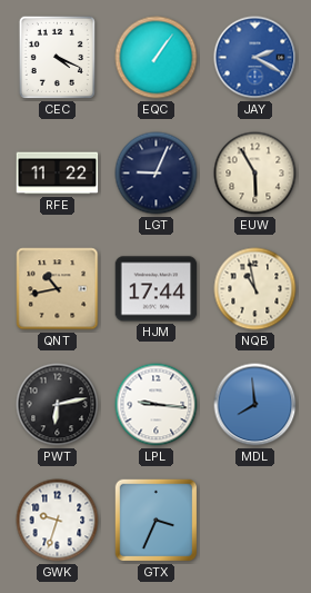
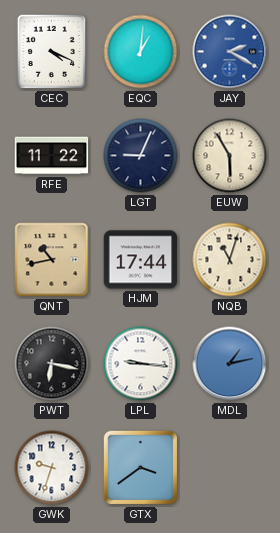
EQC: 1:06 -> 1:01
NQB: 10:58 -> 11:03
PWT: 6:13 -> 6:17
MDL: 7:59 -> 1:13
GTX: 3:34 -> 3:39
